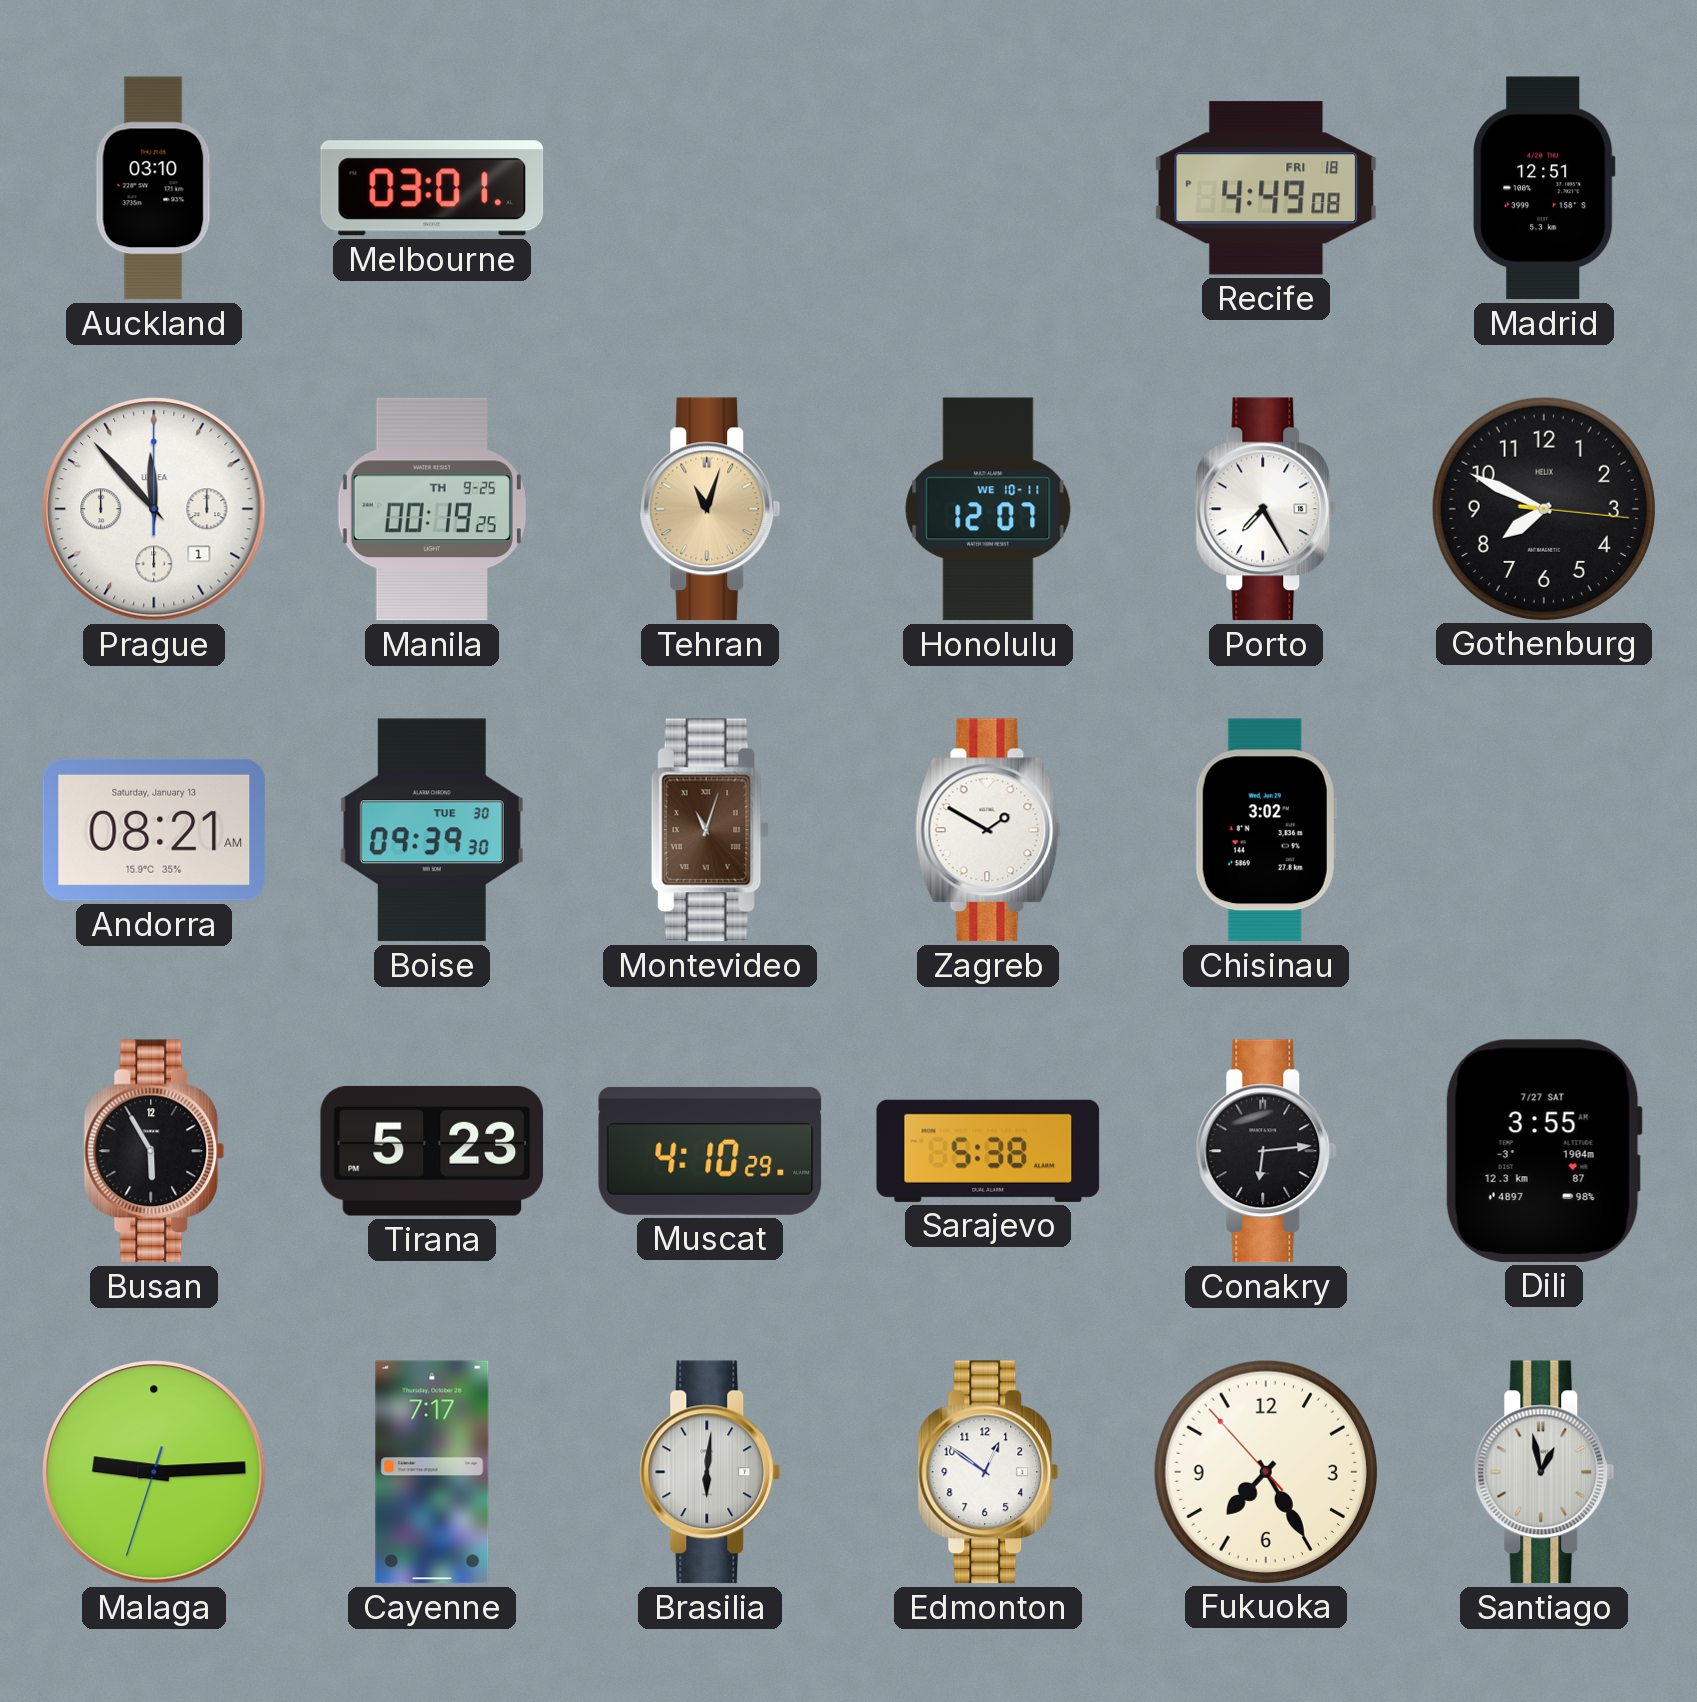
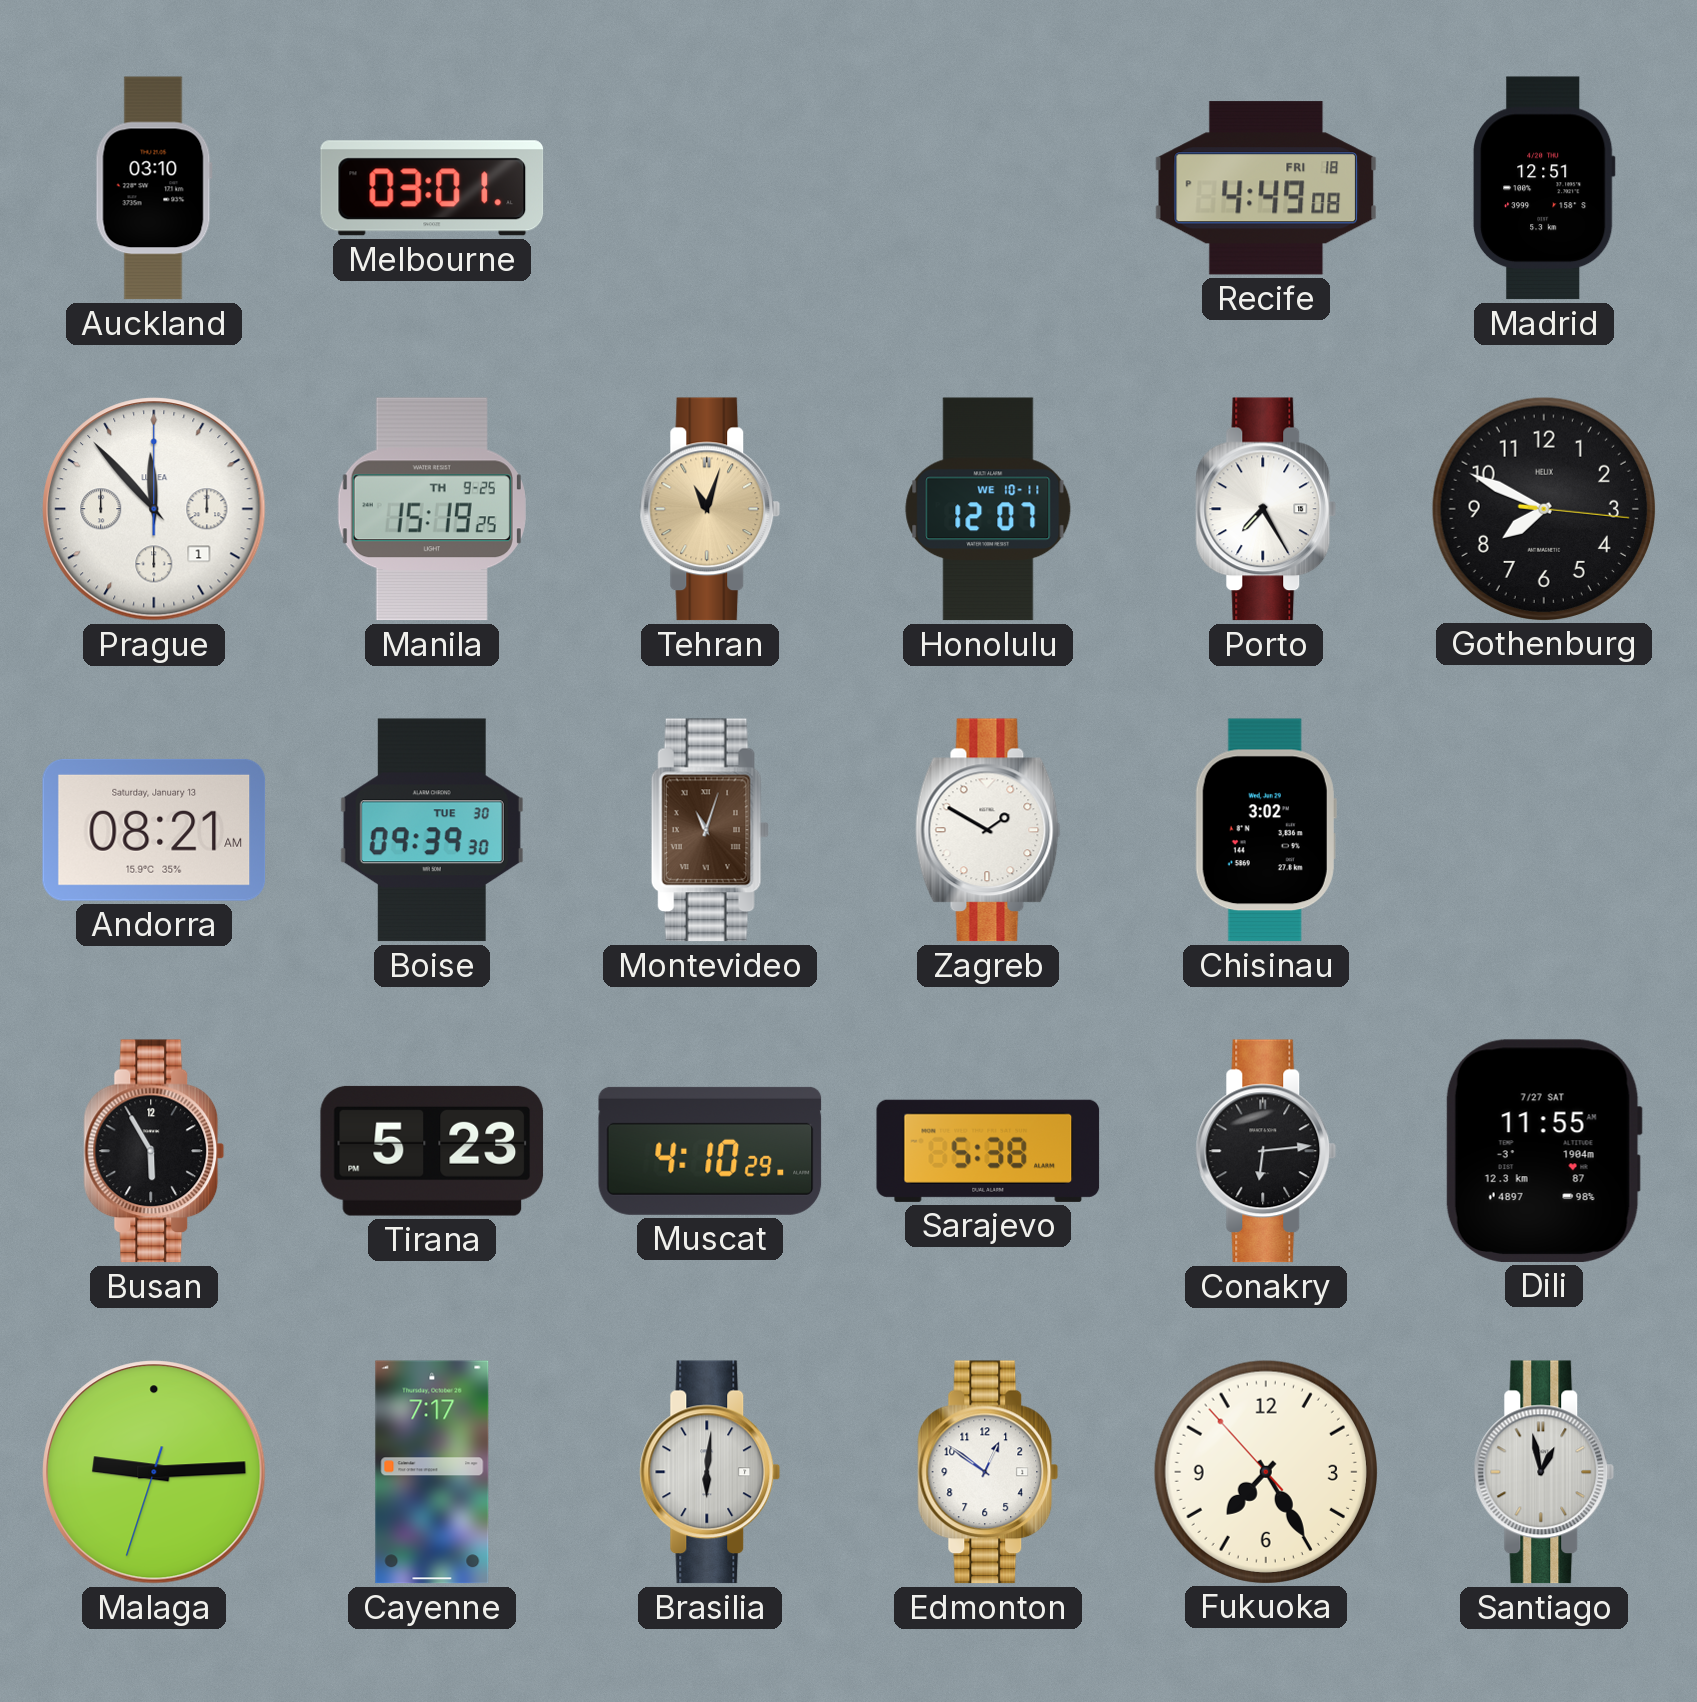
Manila: 00:19 -> 15:19
Dili: 3:55 -> 11:55
